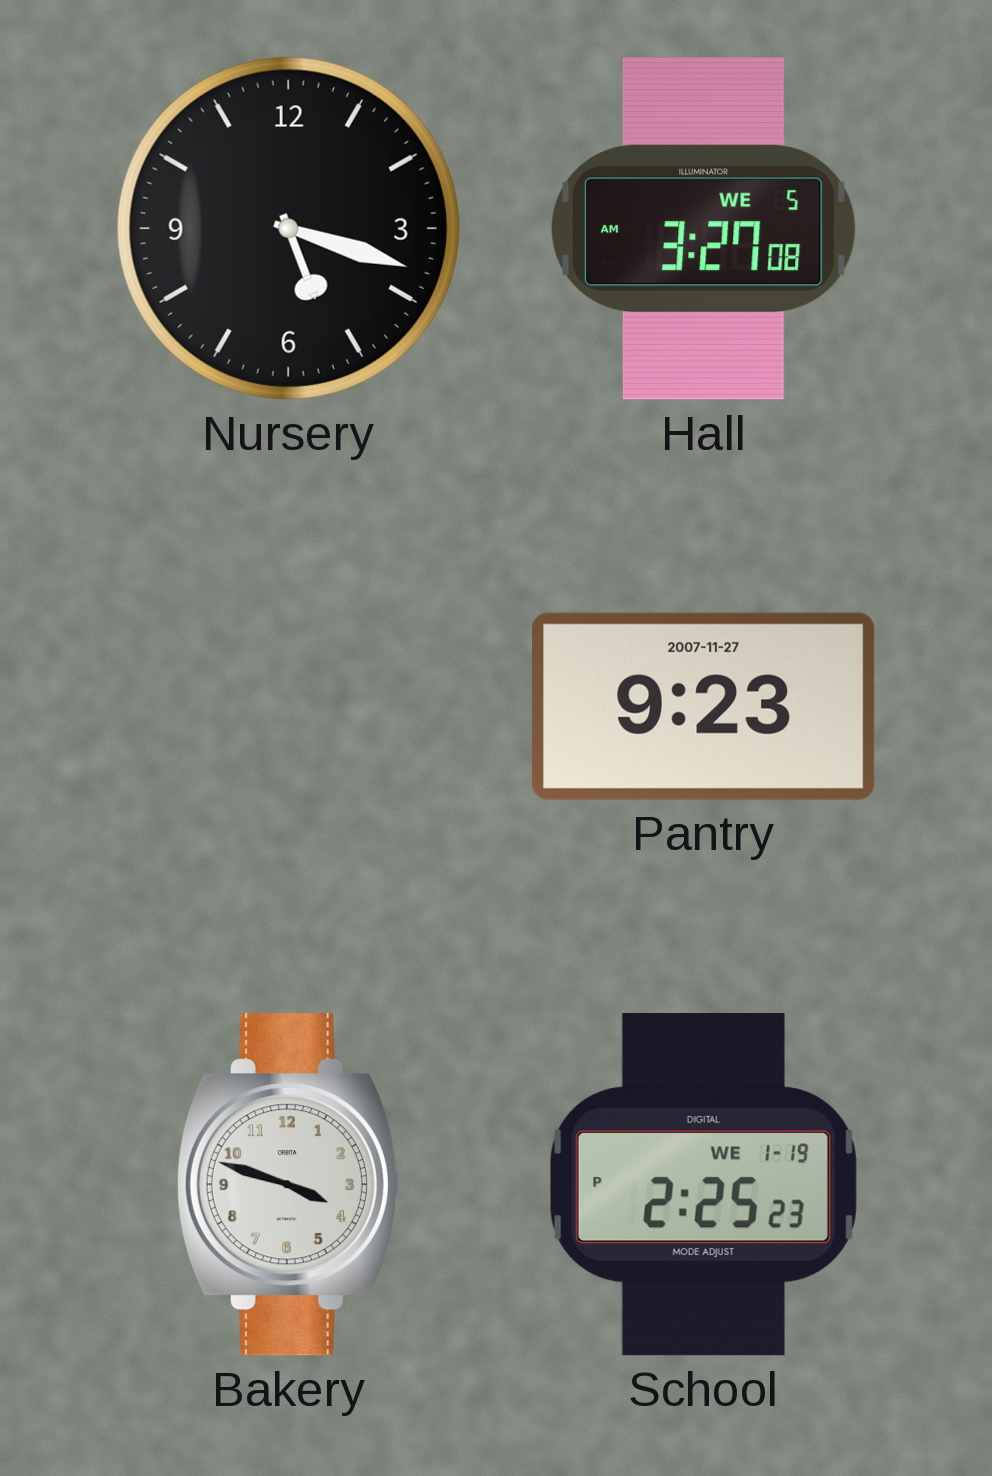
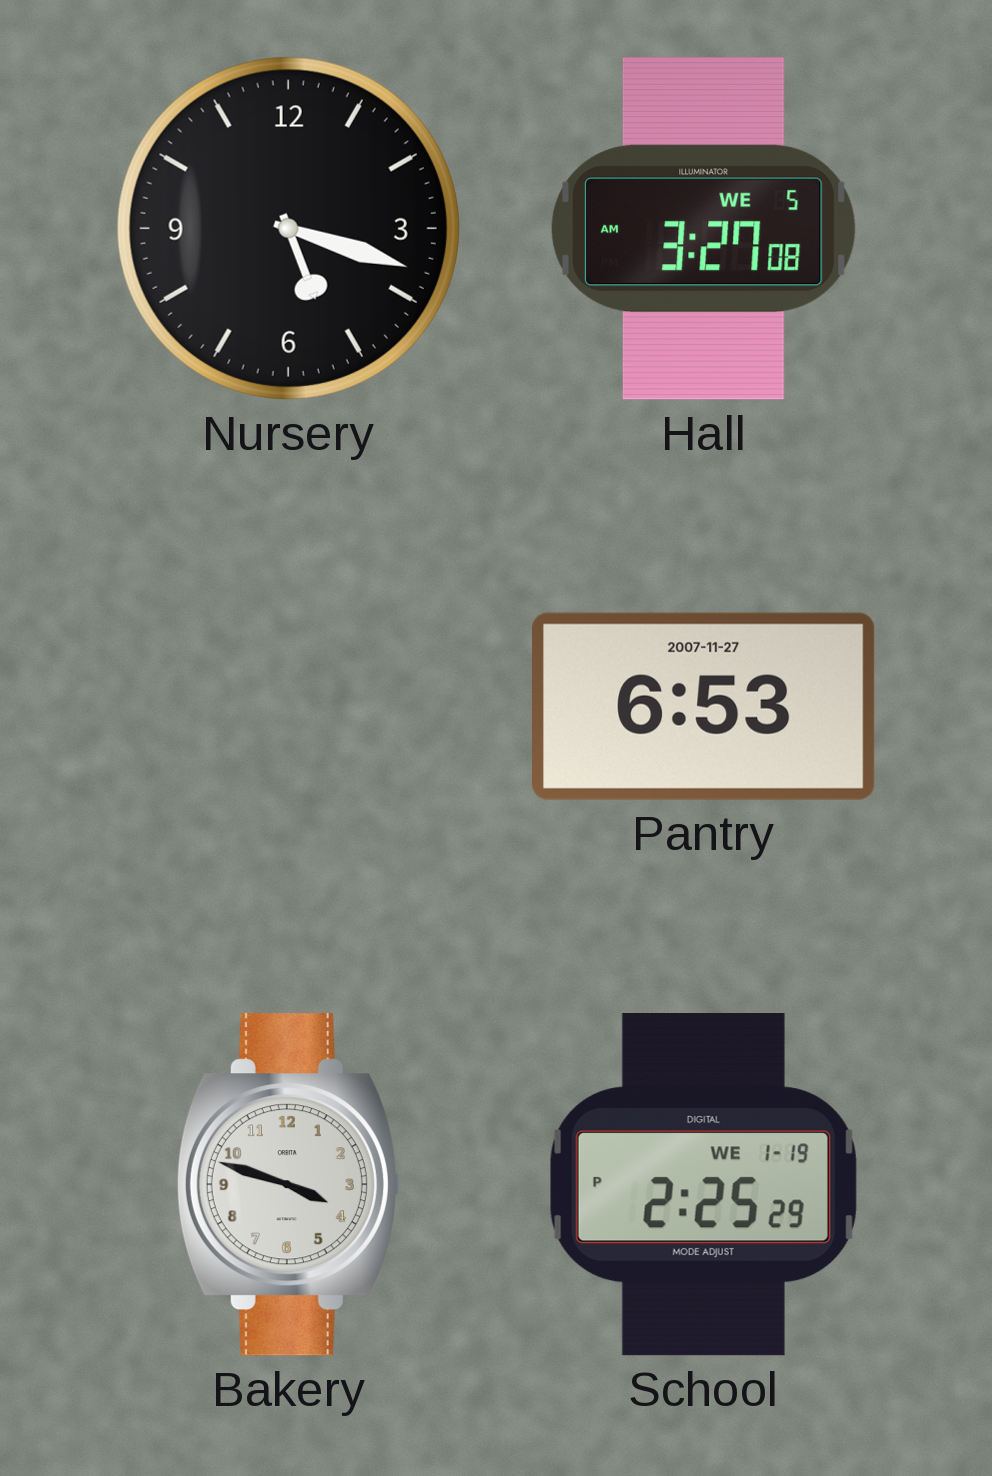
Pantry: 9:23 -> 6:53
School: 2:25:23 PM -> 2:25:29 PM
